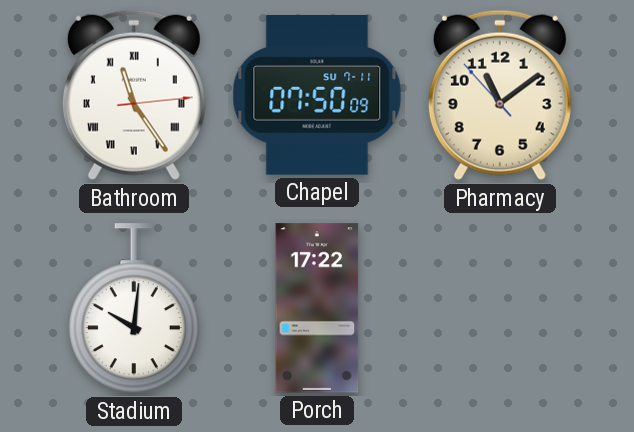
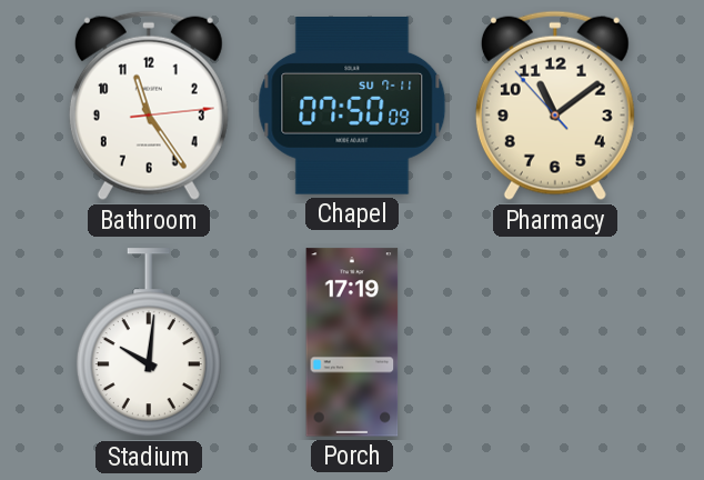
Bathroom numerals: Roman -> Arabic
Porch: 17:22 -> 17:19
